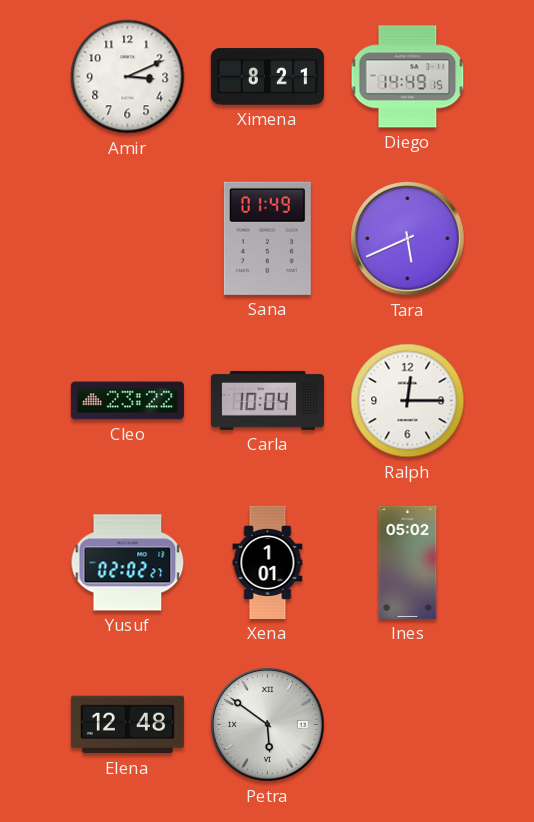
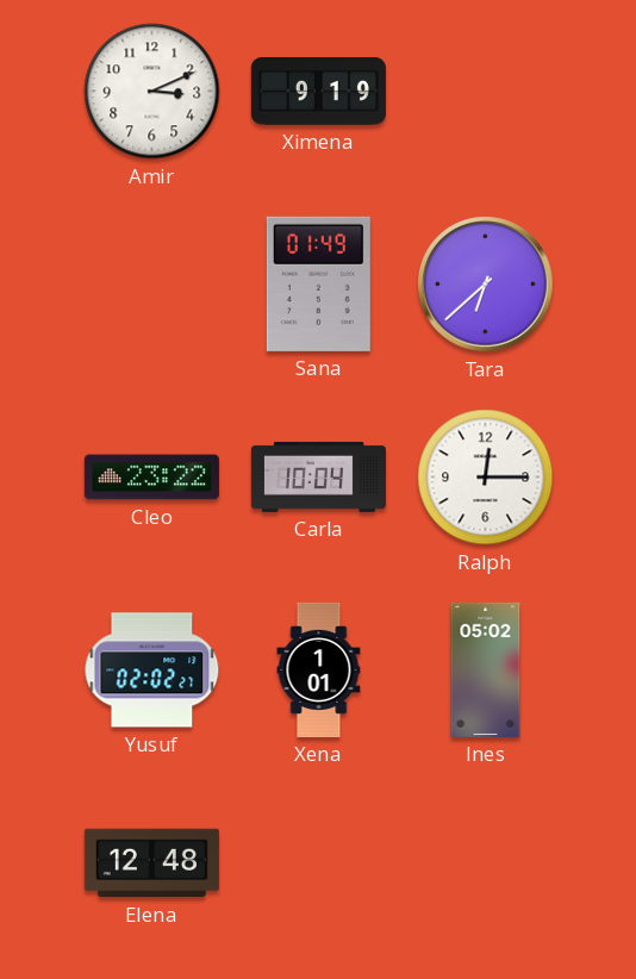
Ximena: 8:21 -> 9:19
Diego: 14:49 -> none
Tara: 5:41 -> 6:38
Petra: 5:51 -> none
